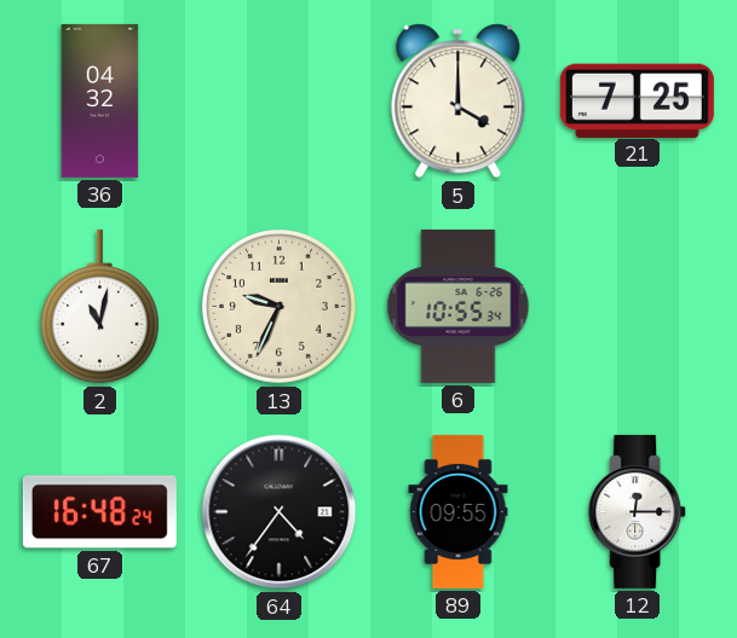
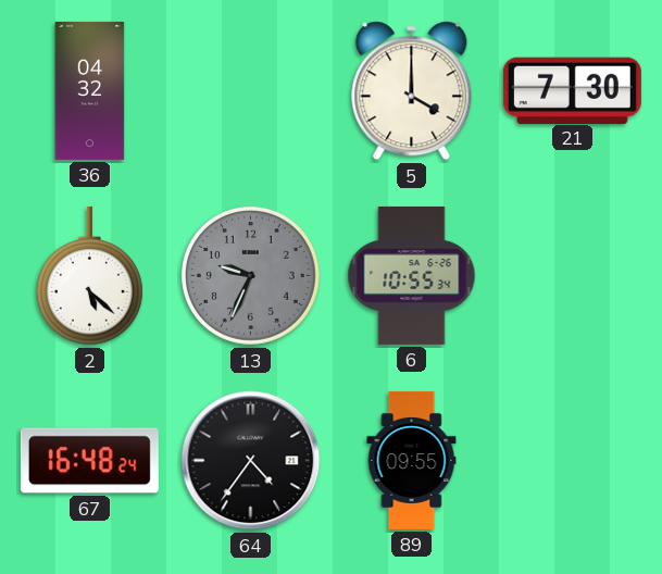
21: 7:25 -> 7:30
2: 11:02 -> 5:22
13 dial: cream -> grey
12: 12:15 -> none
